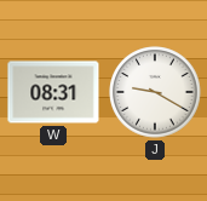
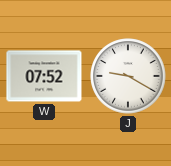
W: 08:31 -> 07:52
